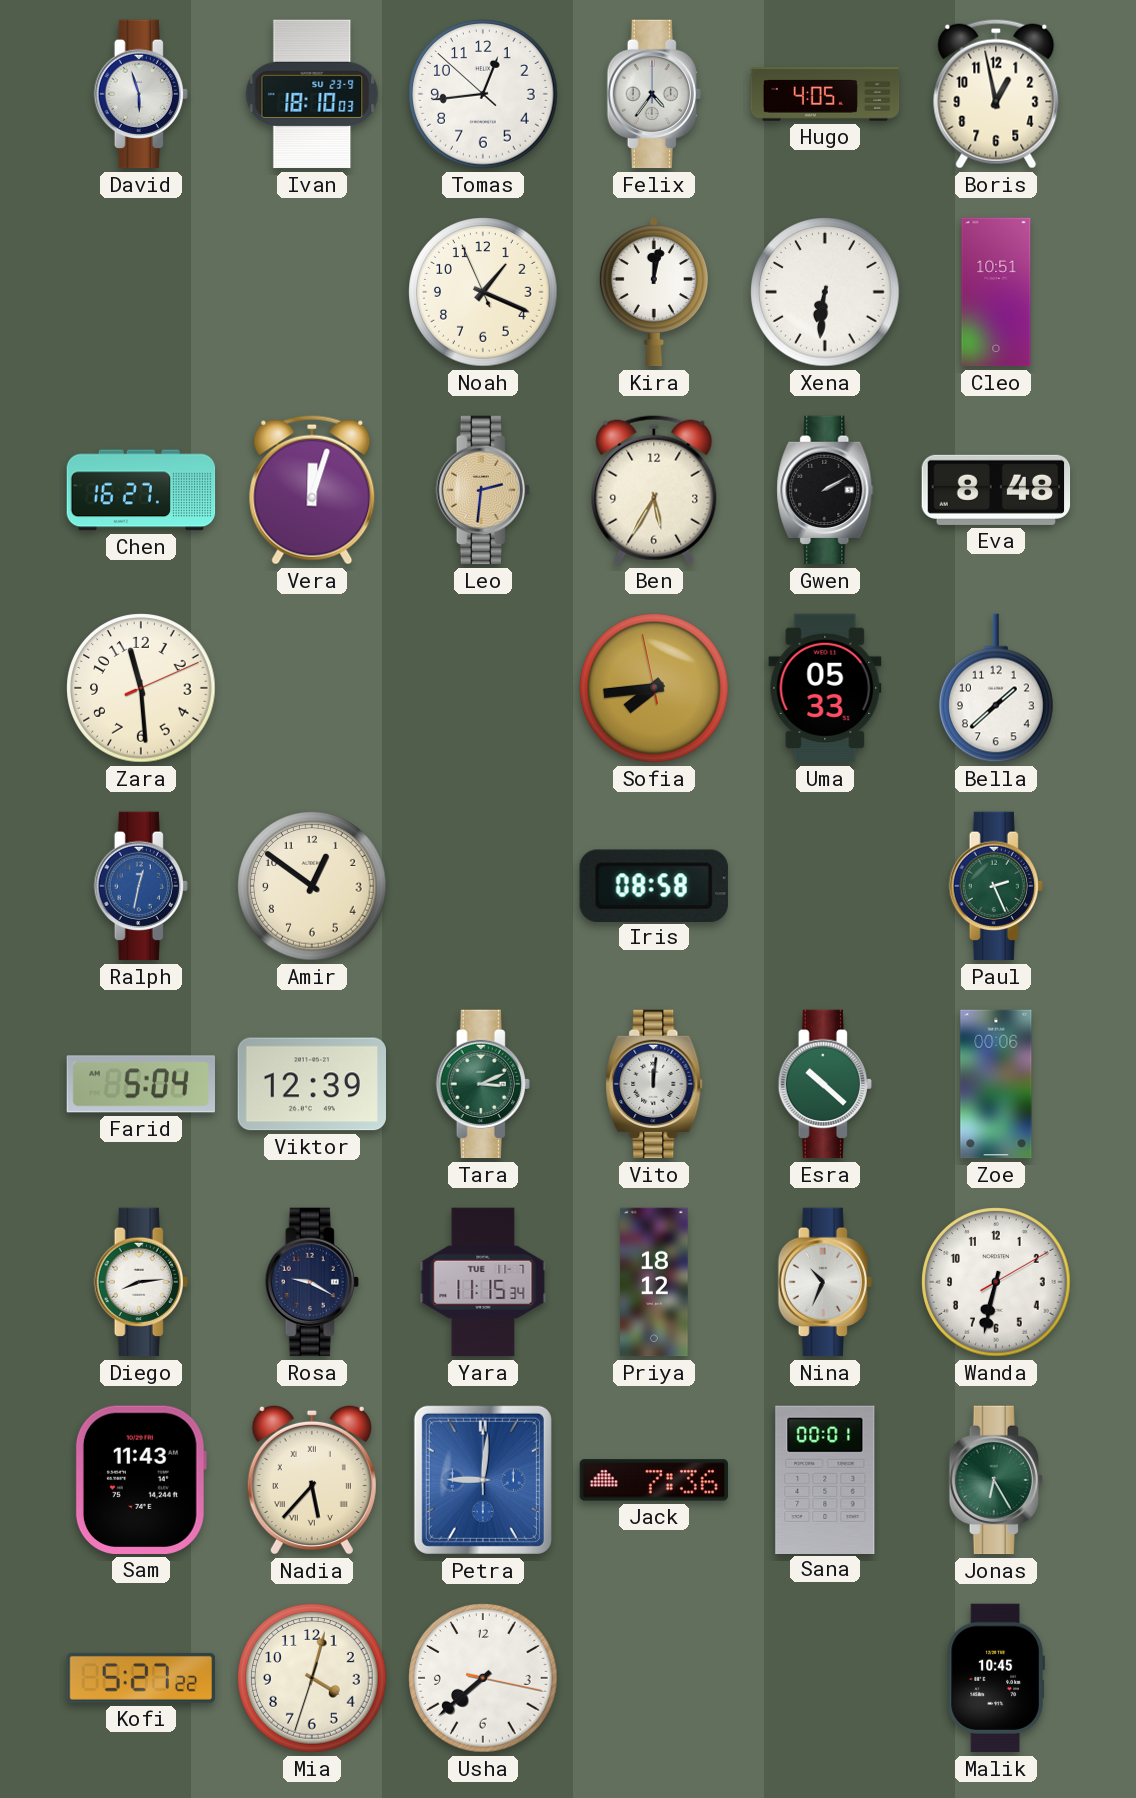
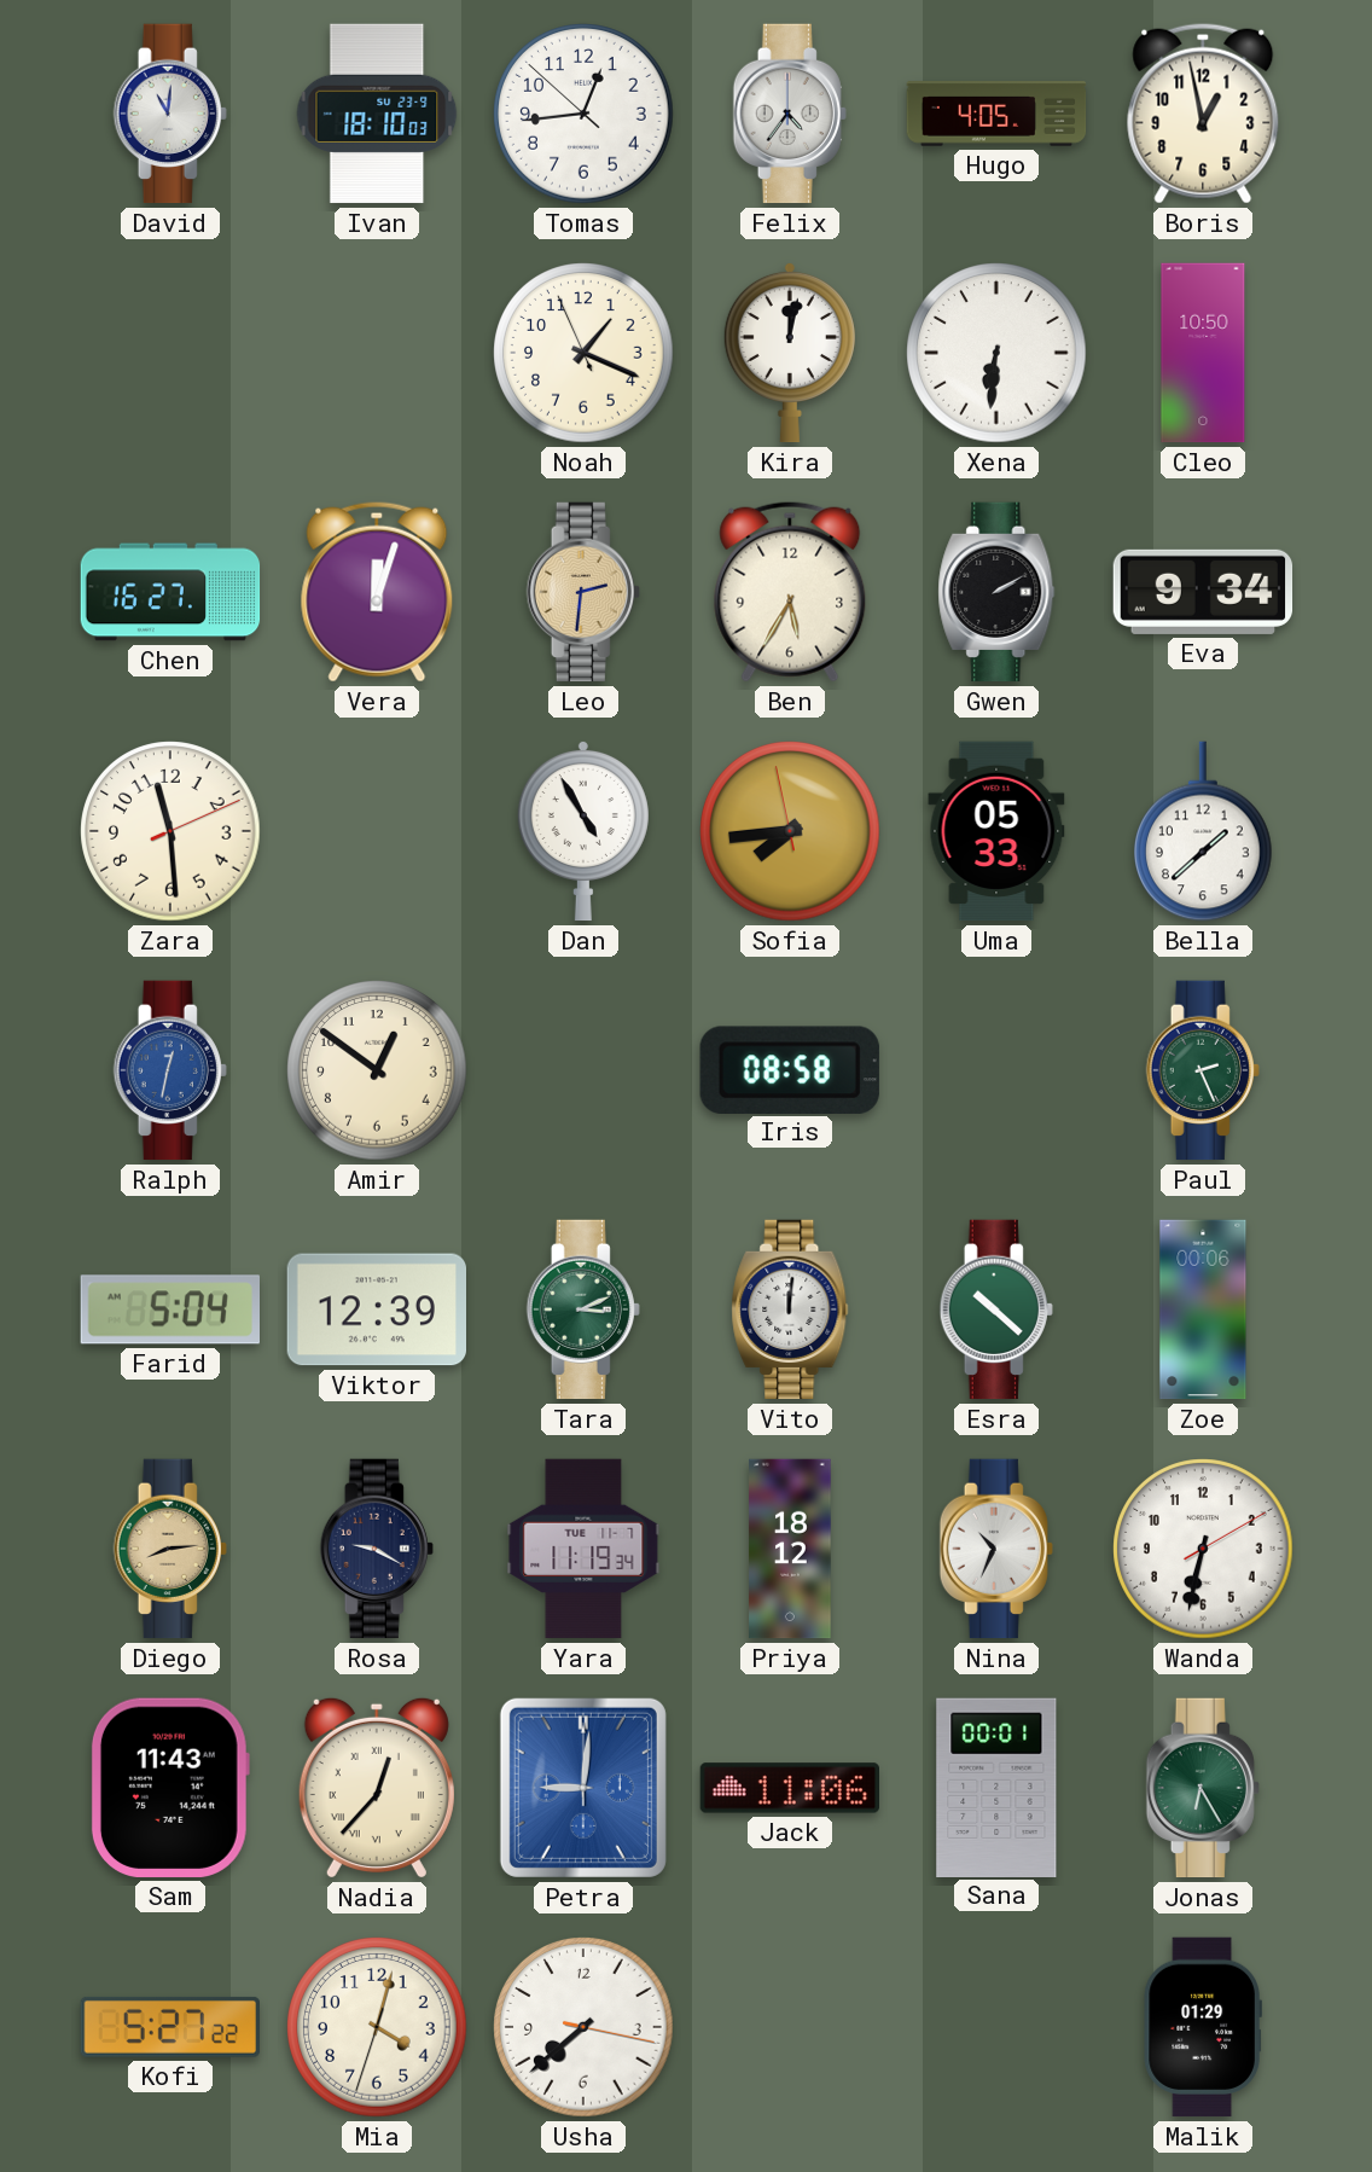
David: 5:57 -> 11:01
Cleo: 10:51 -> 10:50
Eva: 8:48 -> 9:34
Dan: none -> 4:55
Diego dial: white -> champagne
Yara: 11:15 -> 11:19
Nadia: 5:37 -> 12:37
Jack: 7:36 -> 11:06
Malik: 10:45 -> 01:29
